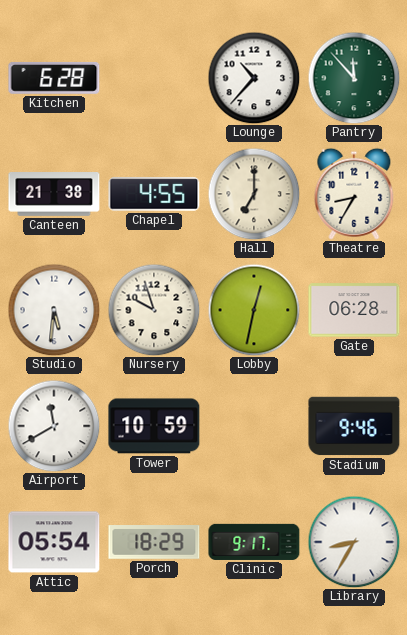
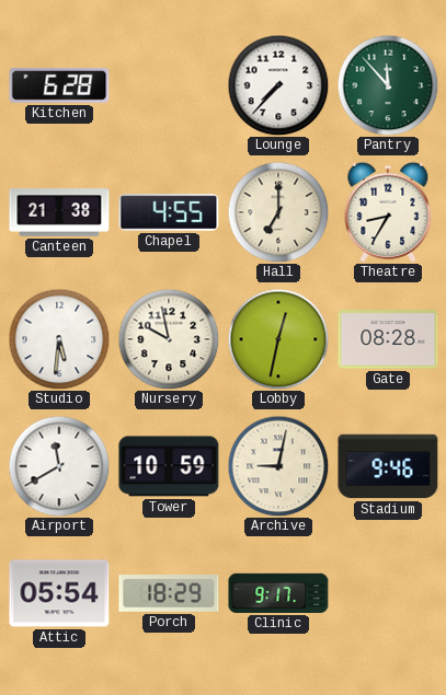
Lounge: 10:37 -> 7:37
Nursery: 9:57 -> 9:58
Gate: 06:28 -> 08:28
Archive: none -> 9:02
Library: 8:35 -> none
